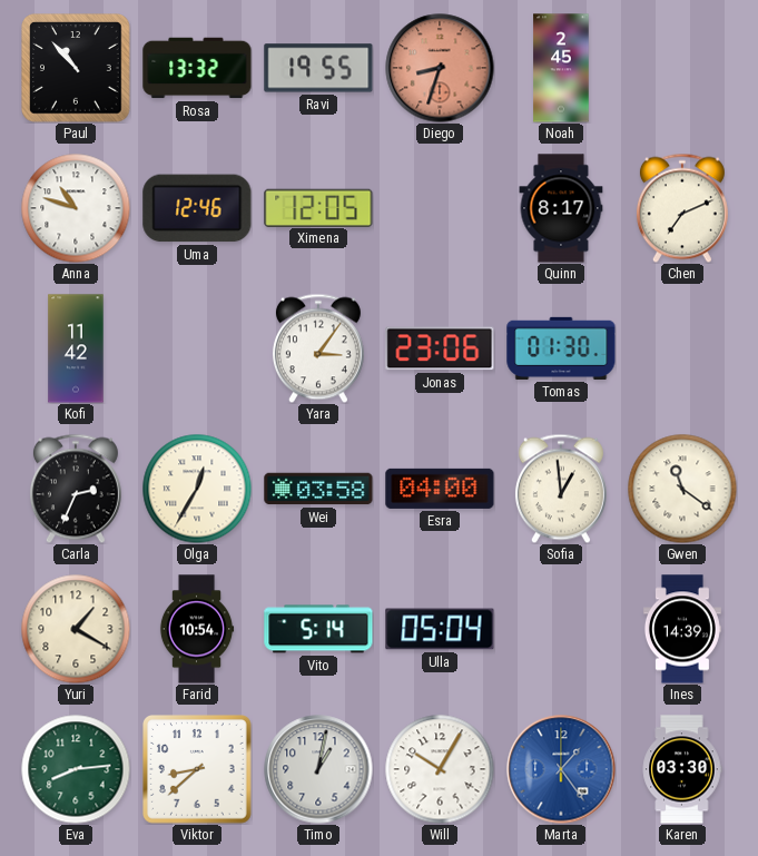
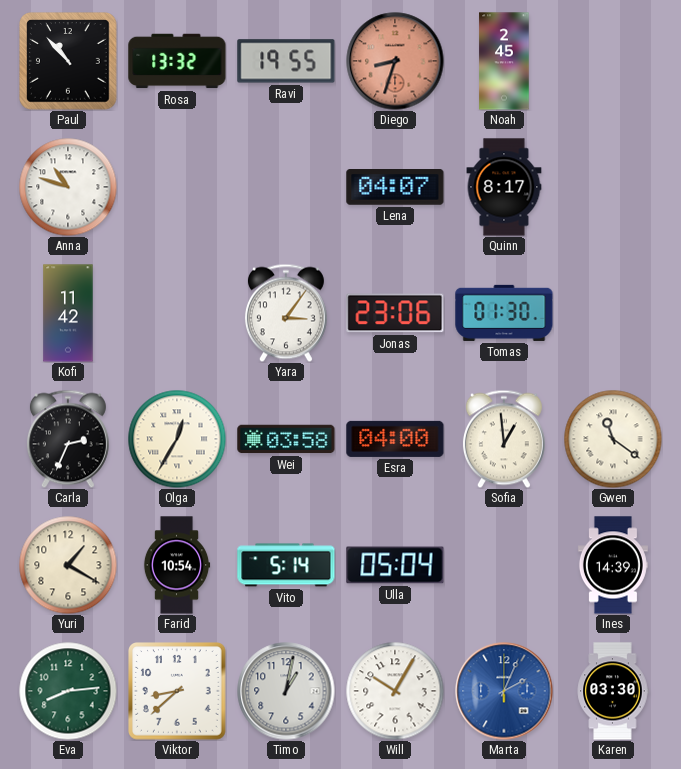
Uma: 12:46 -> none
Ximena: 12:05 -> none
Lena: none -> 04:07
Chen: 7:11 -> none
Marta: 1:24 -> 2:04
